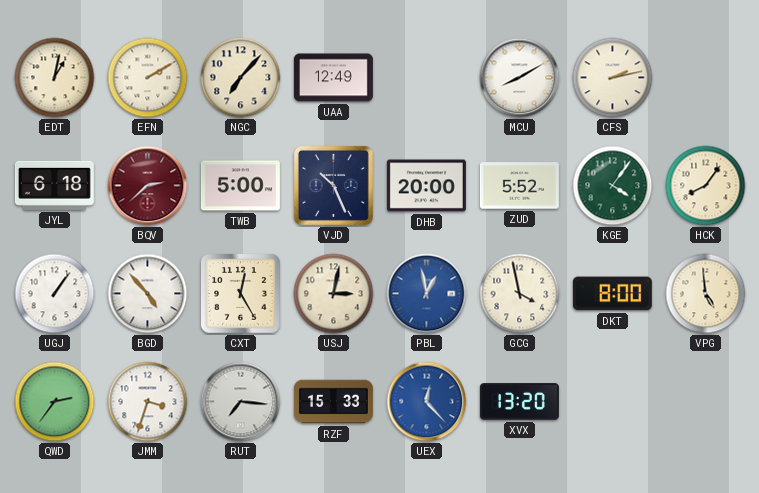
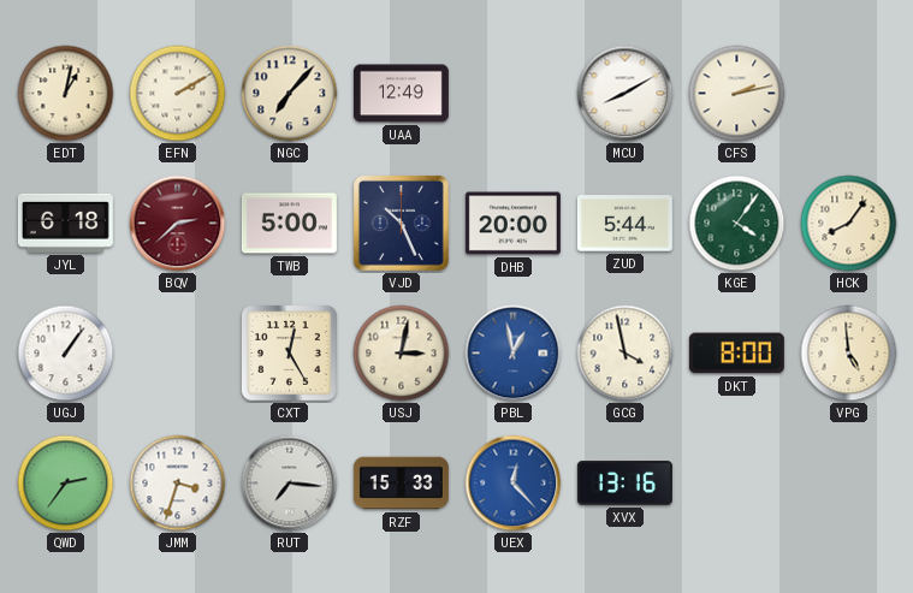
ZUD: 5:52 -> 5:44
BGD: 4:53 -> none
XVX: 13:20 -> 13:16
